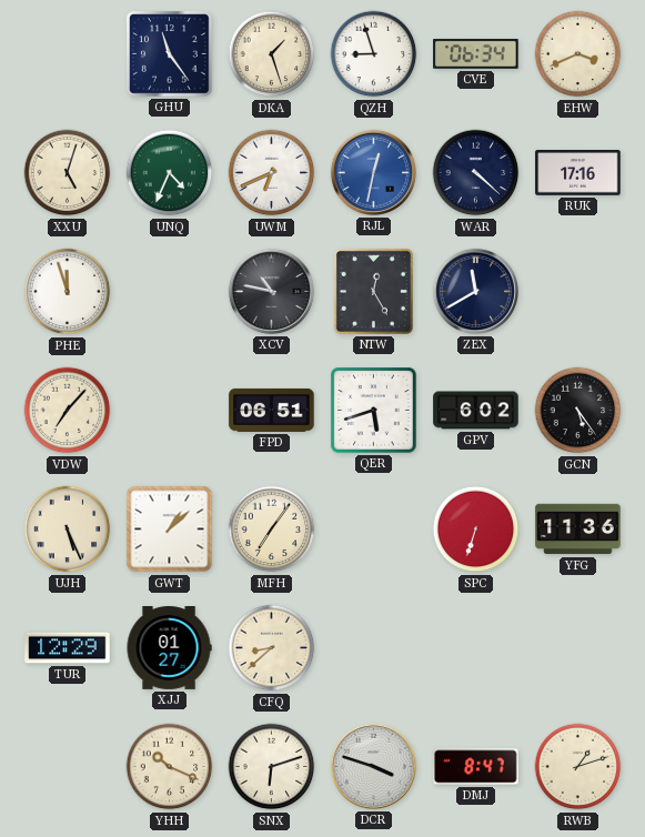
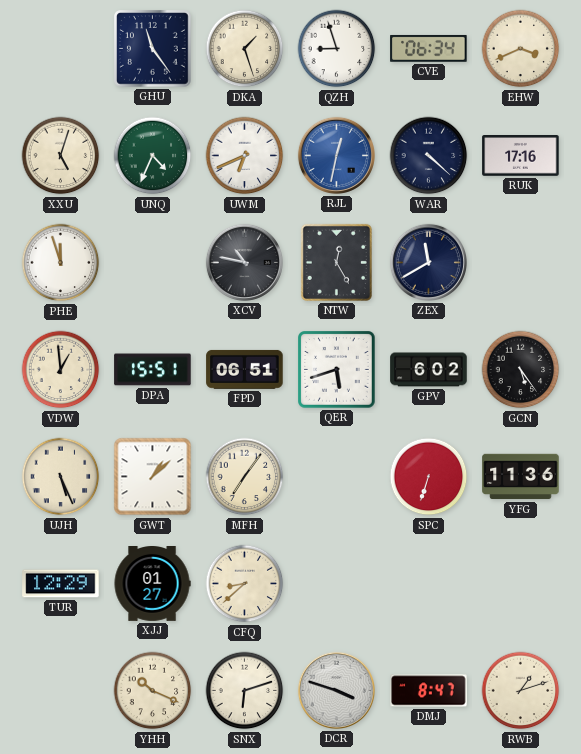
VDW: 7:07 -> 12:59
DPA: none -> 15:51
